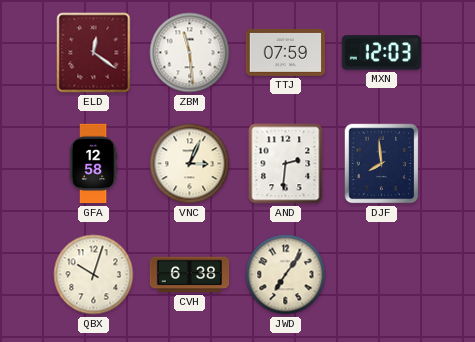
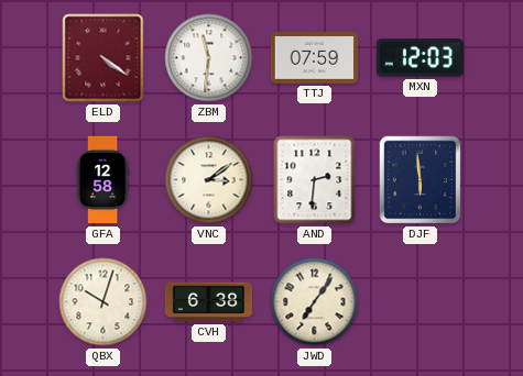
ELD: 12:21 -> 4:21
ZBM: 11:29 -> 11:31
VNC: 3:04 -> 3:09
DJF: 7:59 -> 5:59
